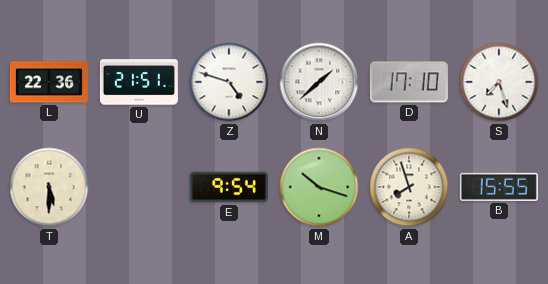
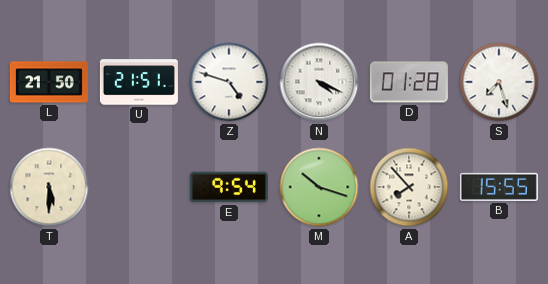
L: 22:36 -> 21:50
N: 1:38 -> 4:19
D: 17:10 -> 01:28
A: 7:57 -> 7:53
